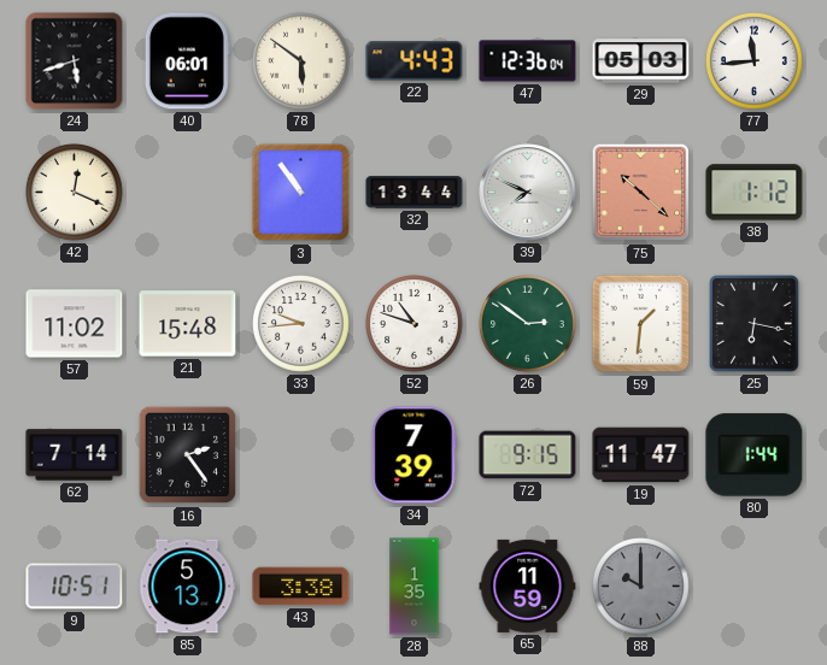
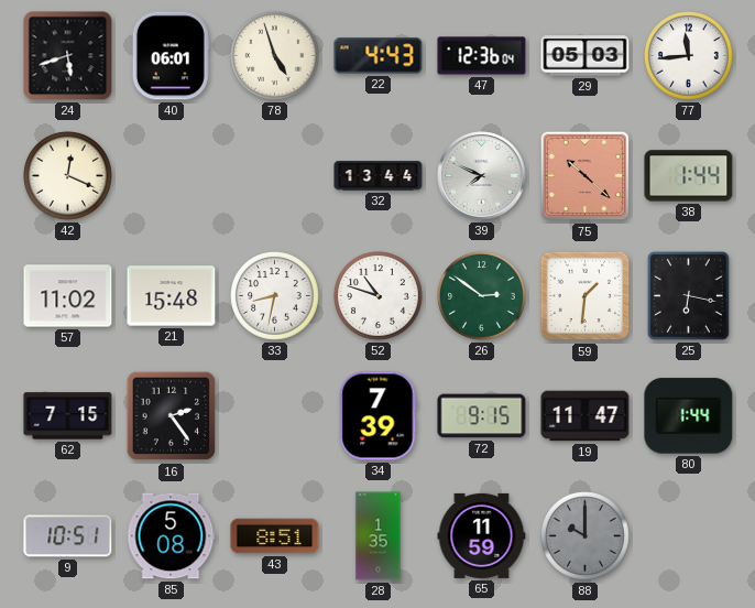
78: 5:51 -> 4:57
3: 10:54 -> none
38: 1:12 -> 1:44
33: 9:44 -> 8:32
62: 7:14 -> 7:15
85: 5:13 -> 5:08
43: 3:38 -> 8:51
